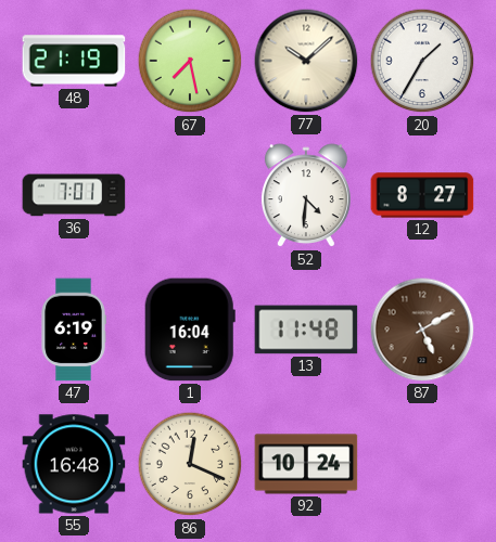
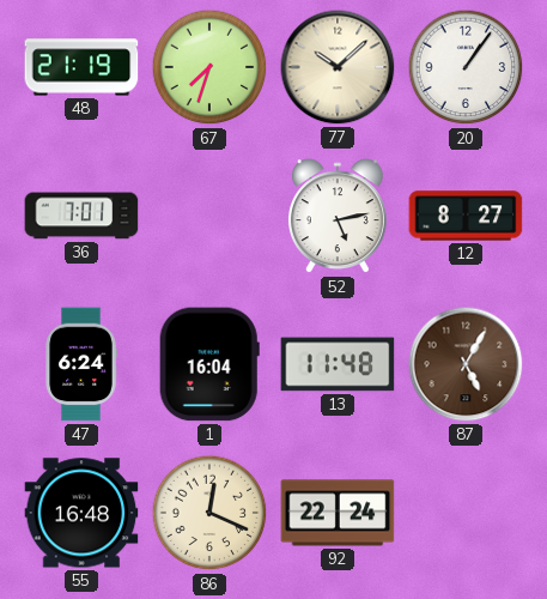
67: 7:28 -> 7:33
20: 1:35 -> 1:06
52: 4:31 -> 5:13
47: 6:19 -> 6:24
87: 5:10 -> 5:05
92: 10:24 -> 22:24
